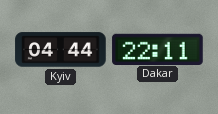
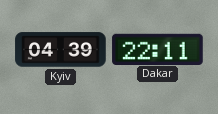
Kyiv: 04:44 -> 04:39
